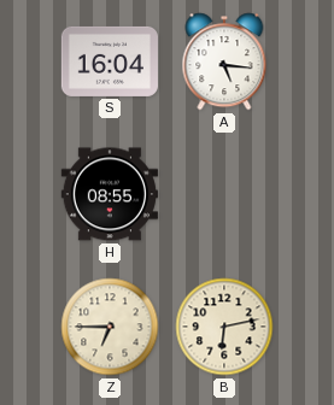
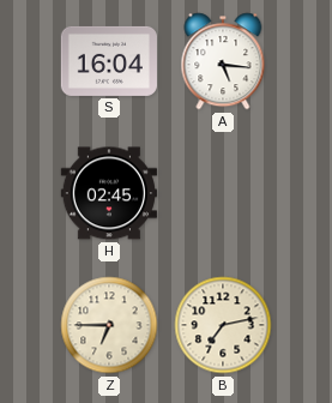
H: 08:55 -> 02:45
B: 6:13 -> 7:13
